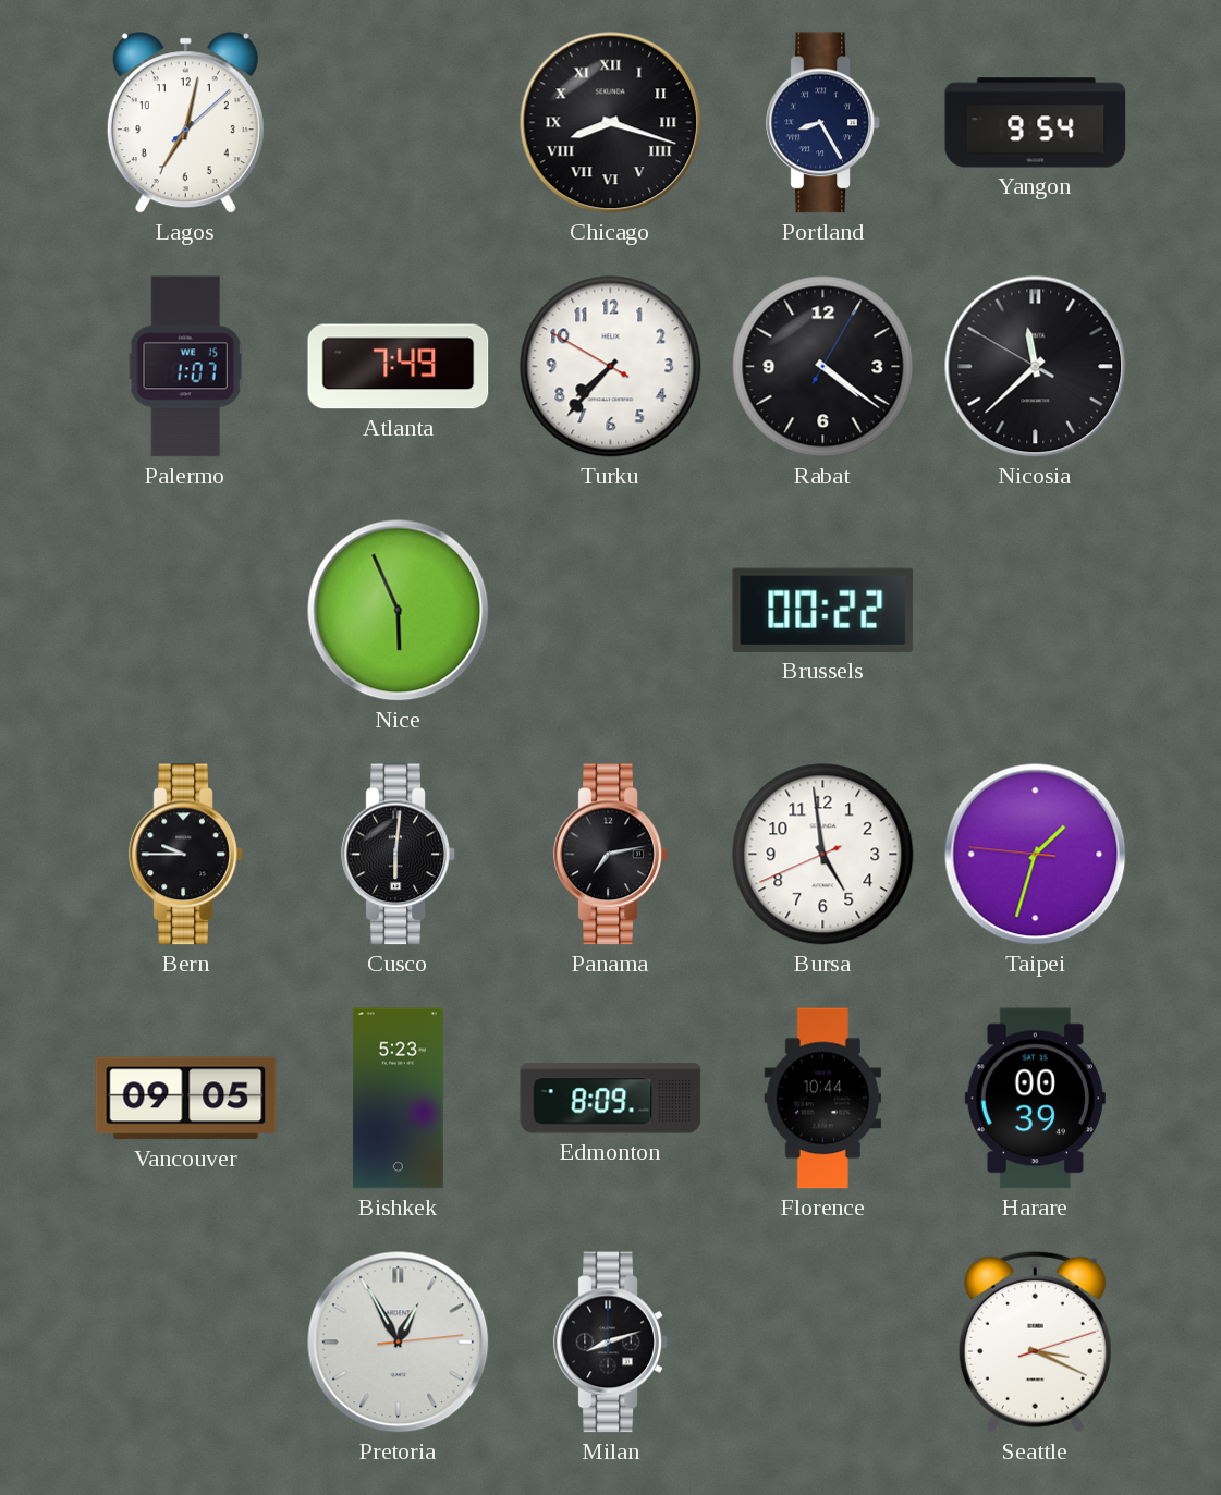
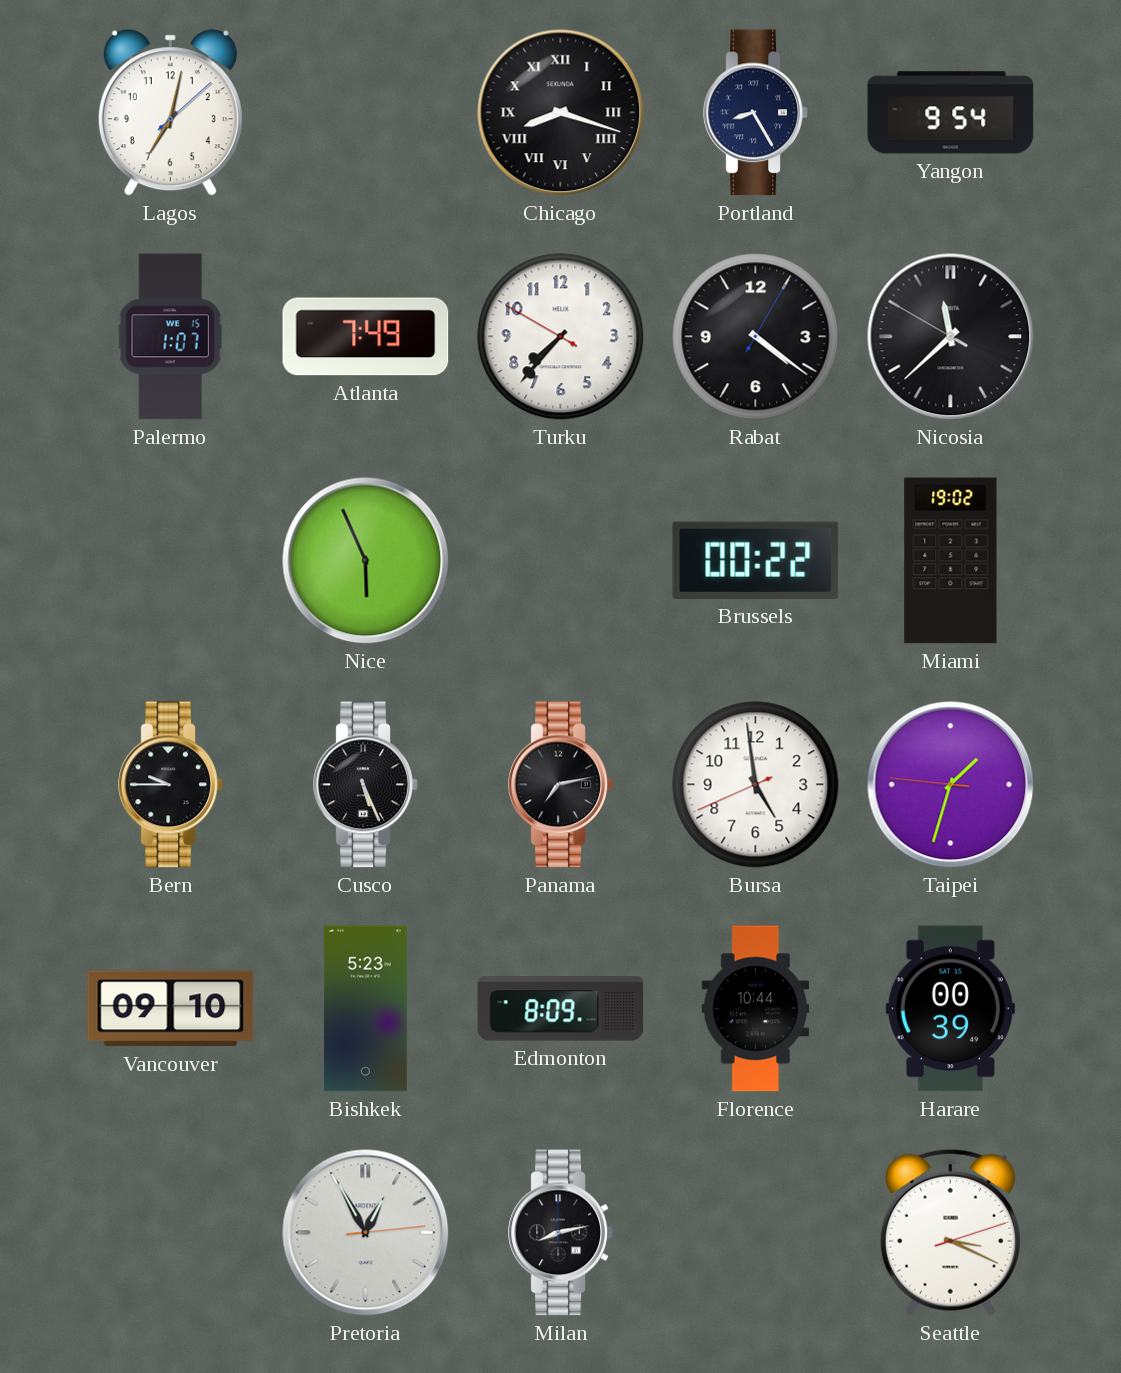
Miami: none -> 19:02
Cusco: 6:01 -> 5:26
Vancouver: 09:05 -> 09:10
Milan: 8:12 -> 8:13
